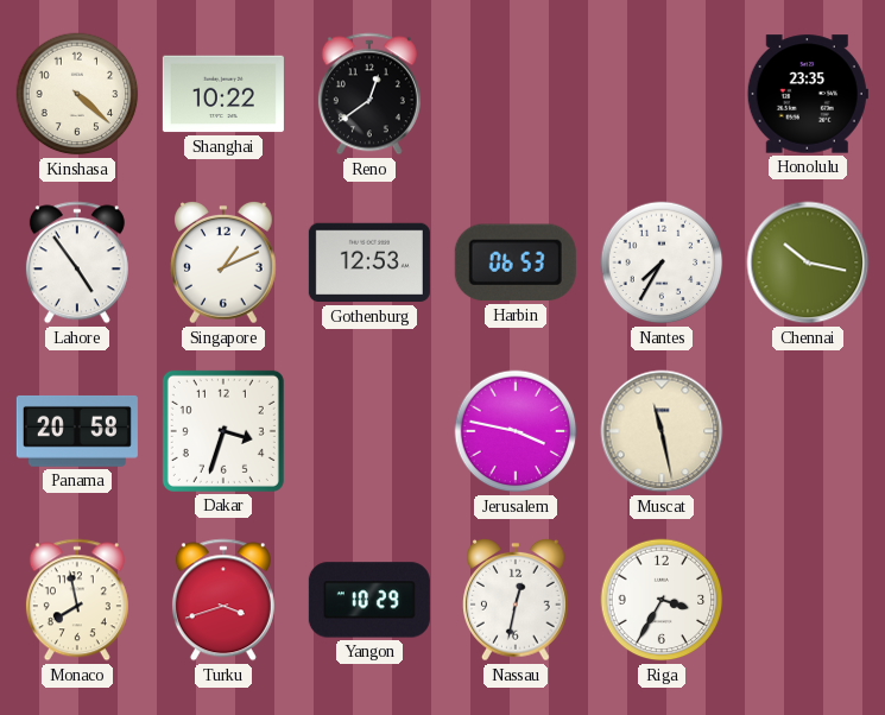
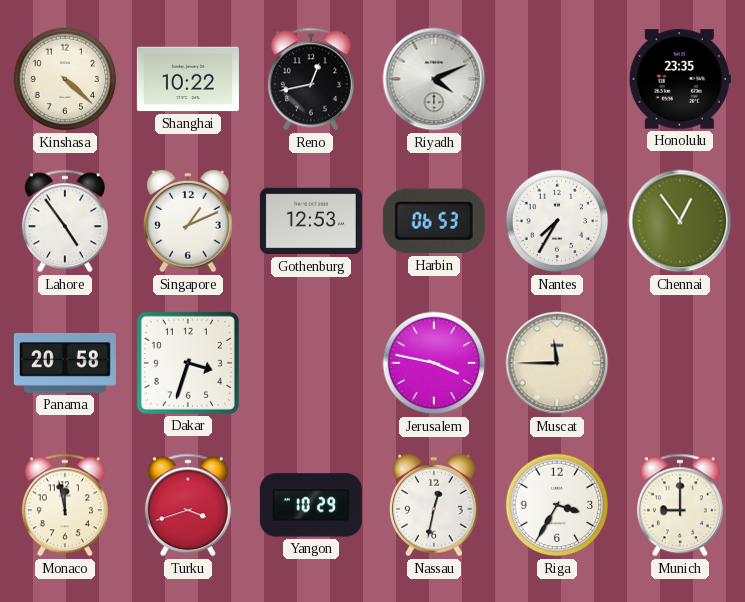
Reno: 12:39 -> 12:43
Riyadh: none -> 4:11
Chennai: 10:17 -> 12:54
Muscat: 11:28 -> 11:45
Monaco: 7:58 -> 11:58
Munich: none -> 9:00
